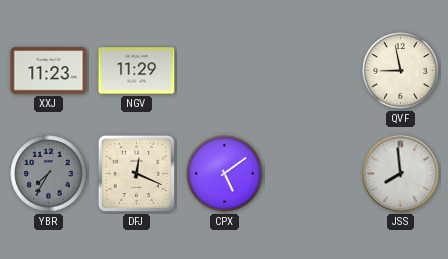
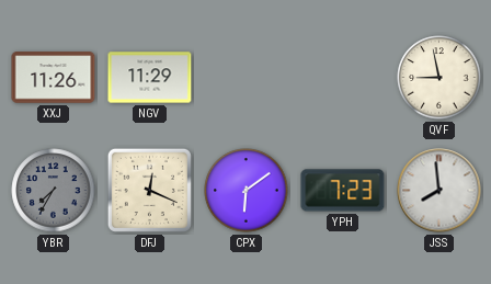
XXJ: 11:23 -> 11:26
CPX: 5:09 -> 6:09
YPH: none -> 7:23
